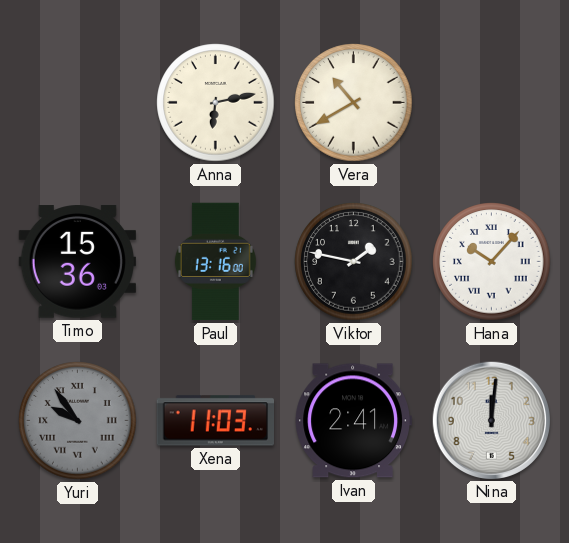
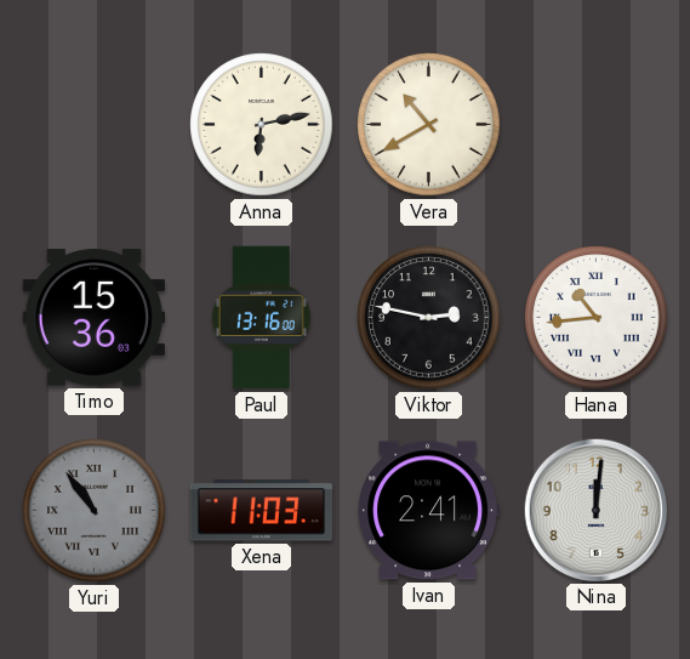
Viktor: 1:47 -> 2:47
Hana: 10:07 -> 10:44
Yuri: 9:54 -> 10:54
